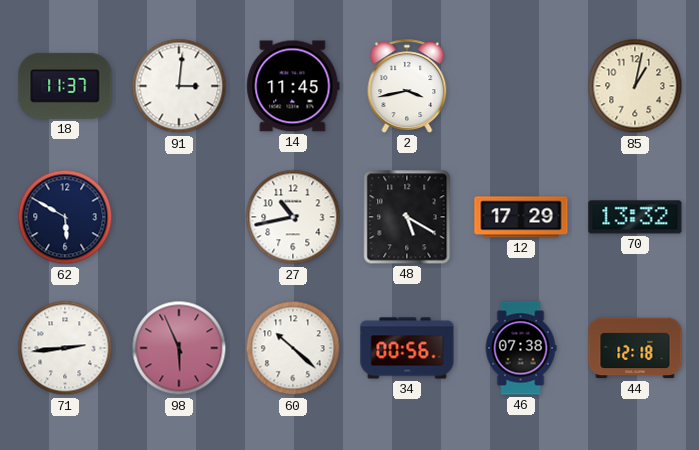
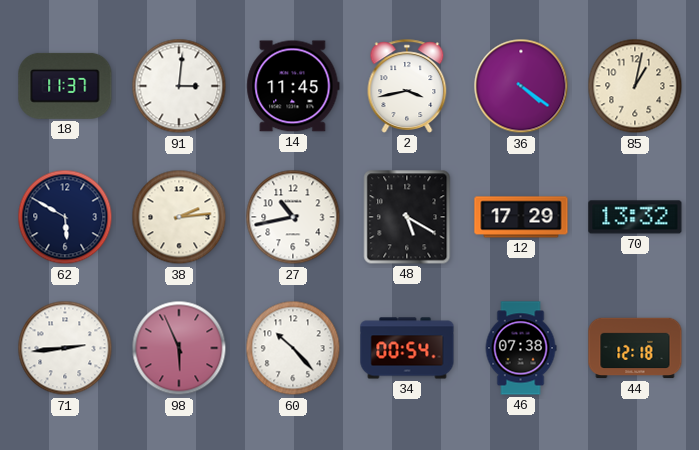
36: none -> 4:21
38: none -> 2:14
60: 10:22 -> 10:23
34: 00:56 -> 00:54
